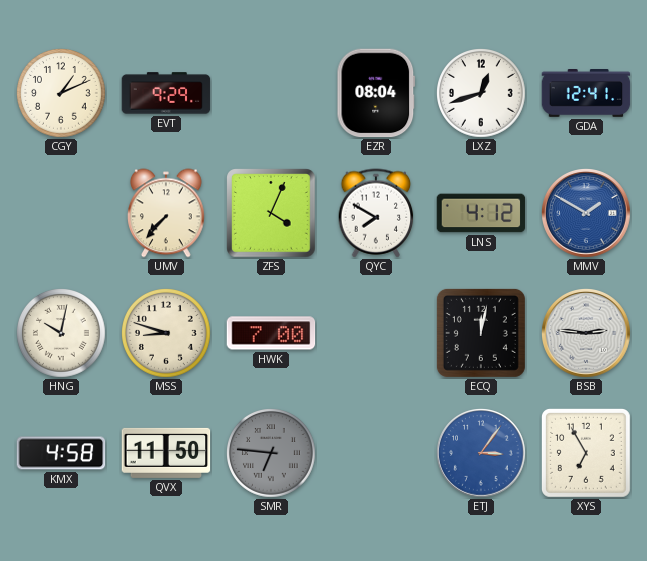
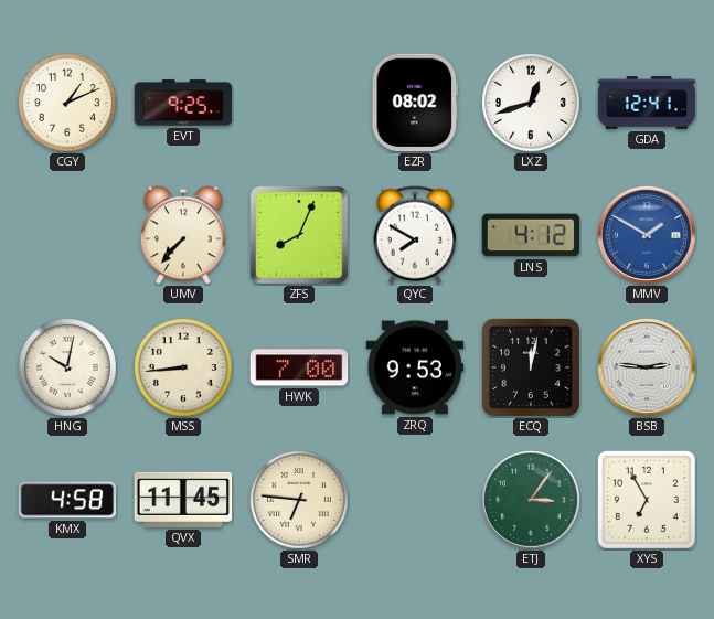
EVT: 9:29 -> 9:25
EZR: 08:04 -> 08:02
ZFS: 4:04 -> 8:04
MSS: 8:48 -> 8:44
ZRQ: none -> 9:53
QVX: 11:50 -> 11:45
SMR dial: grey -> cream
ETJ dial: blue -> green
